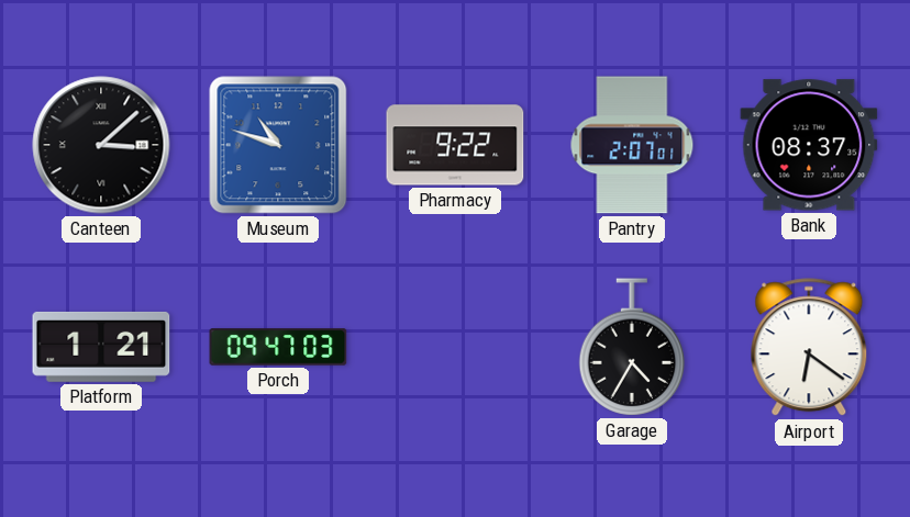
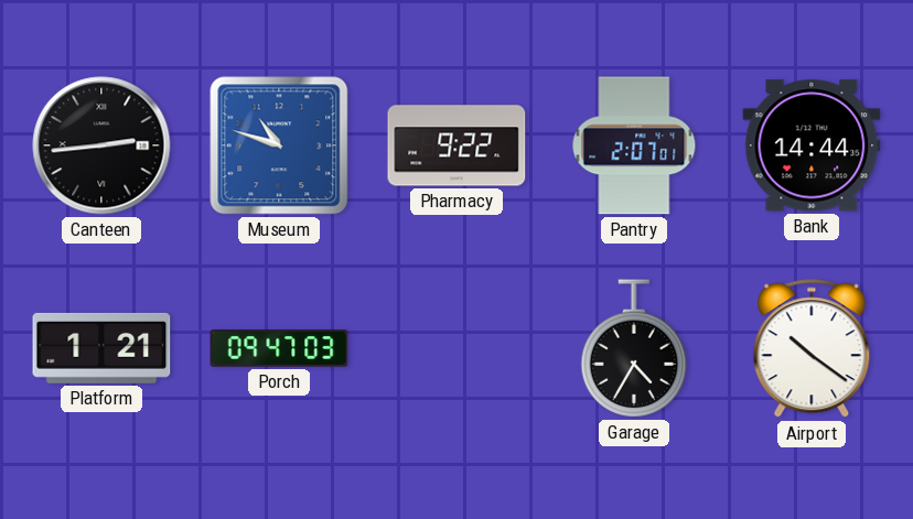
Canteen: 3:08 -> 2:44
Bank: 08:37 -> 14:44
Airport: 6:21 -> 10:21
